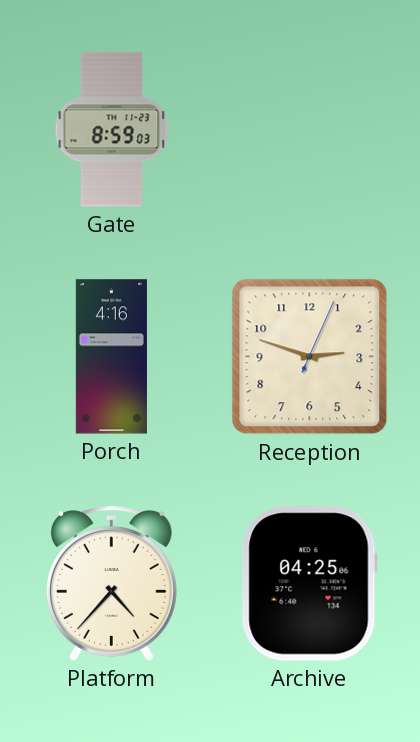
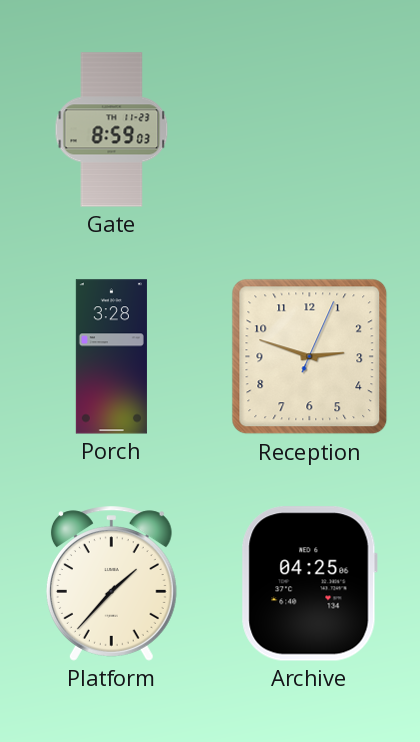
Porch: 4:16 -> 3:28
Platform: 4:37 -> 1:37
